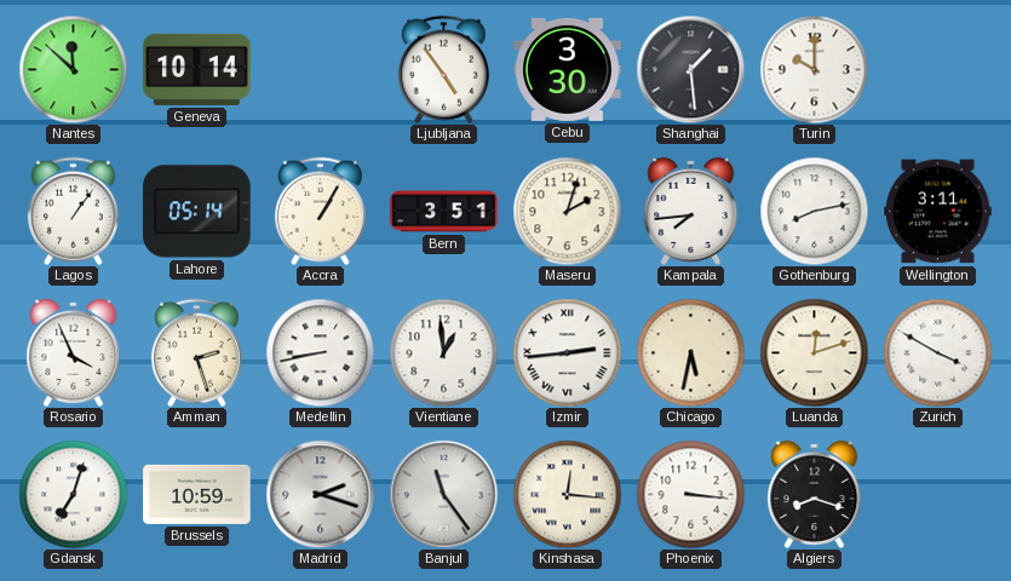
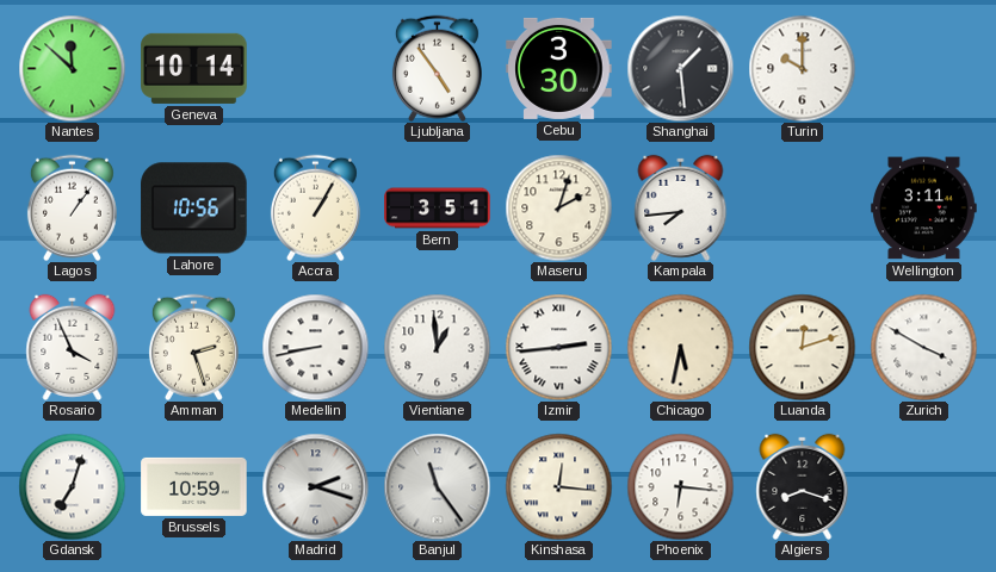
Lahore: 05:14 -> 10:56
Gothenburg: 8:13 -> none
Phoenix: 3:16 -> 6:16
